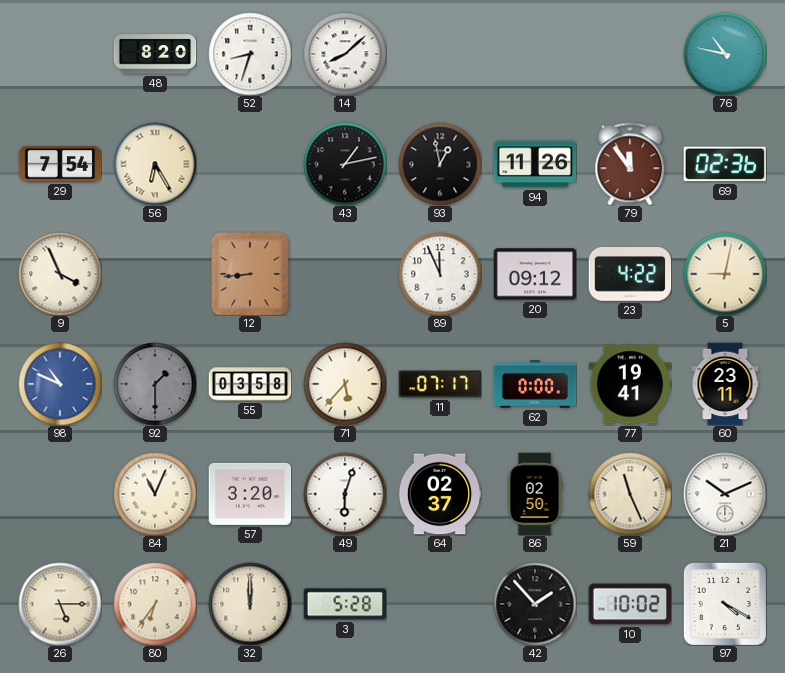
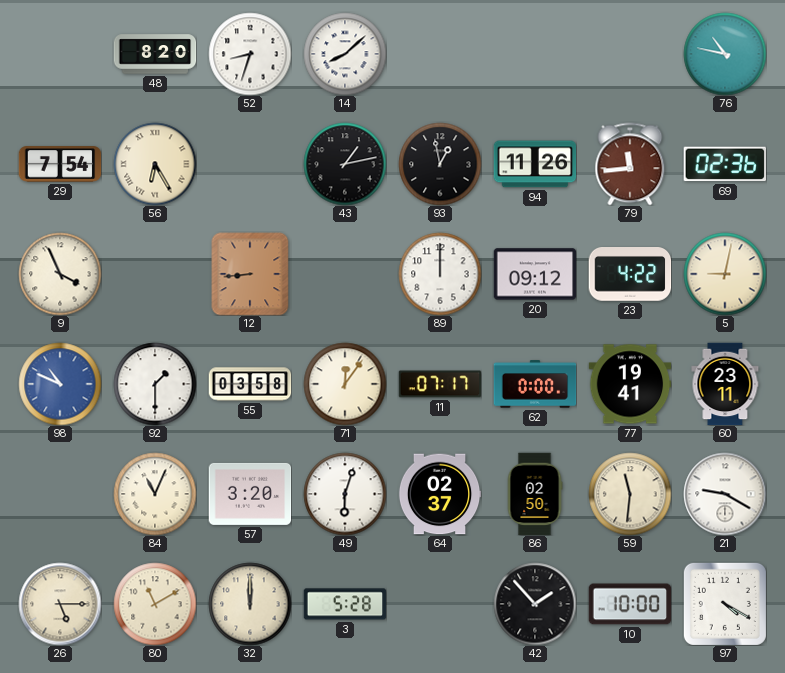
79: 11:54 -> 11:44
89: 11:56 -> 12:00
92 dial: grey -> white
71: 5:37 -> 12:06
59: 11:26 -> 11:31
21: 10:11 -> 9:20
80: 6:36 -> 11:10
10: 10:02 -> 10:00
